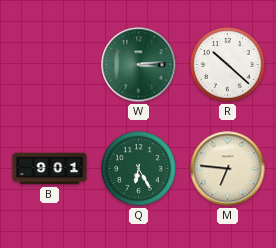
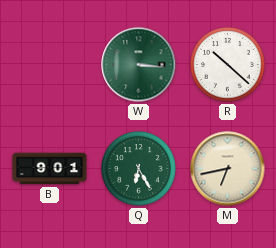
W: 3:14 -> 3:16
M: 6:46 -> 6:43
